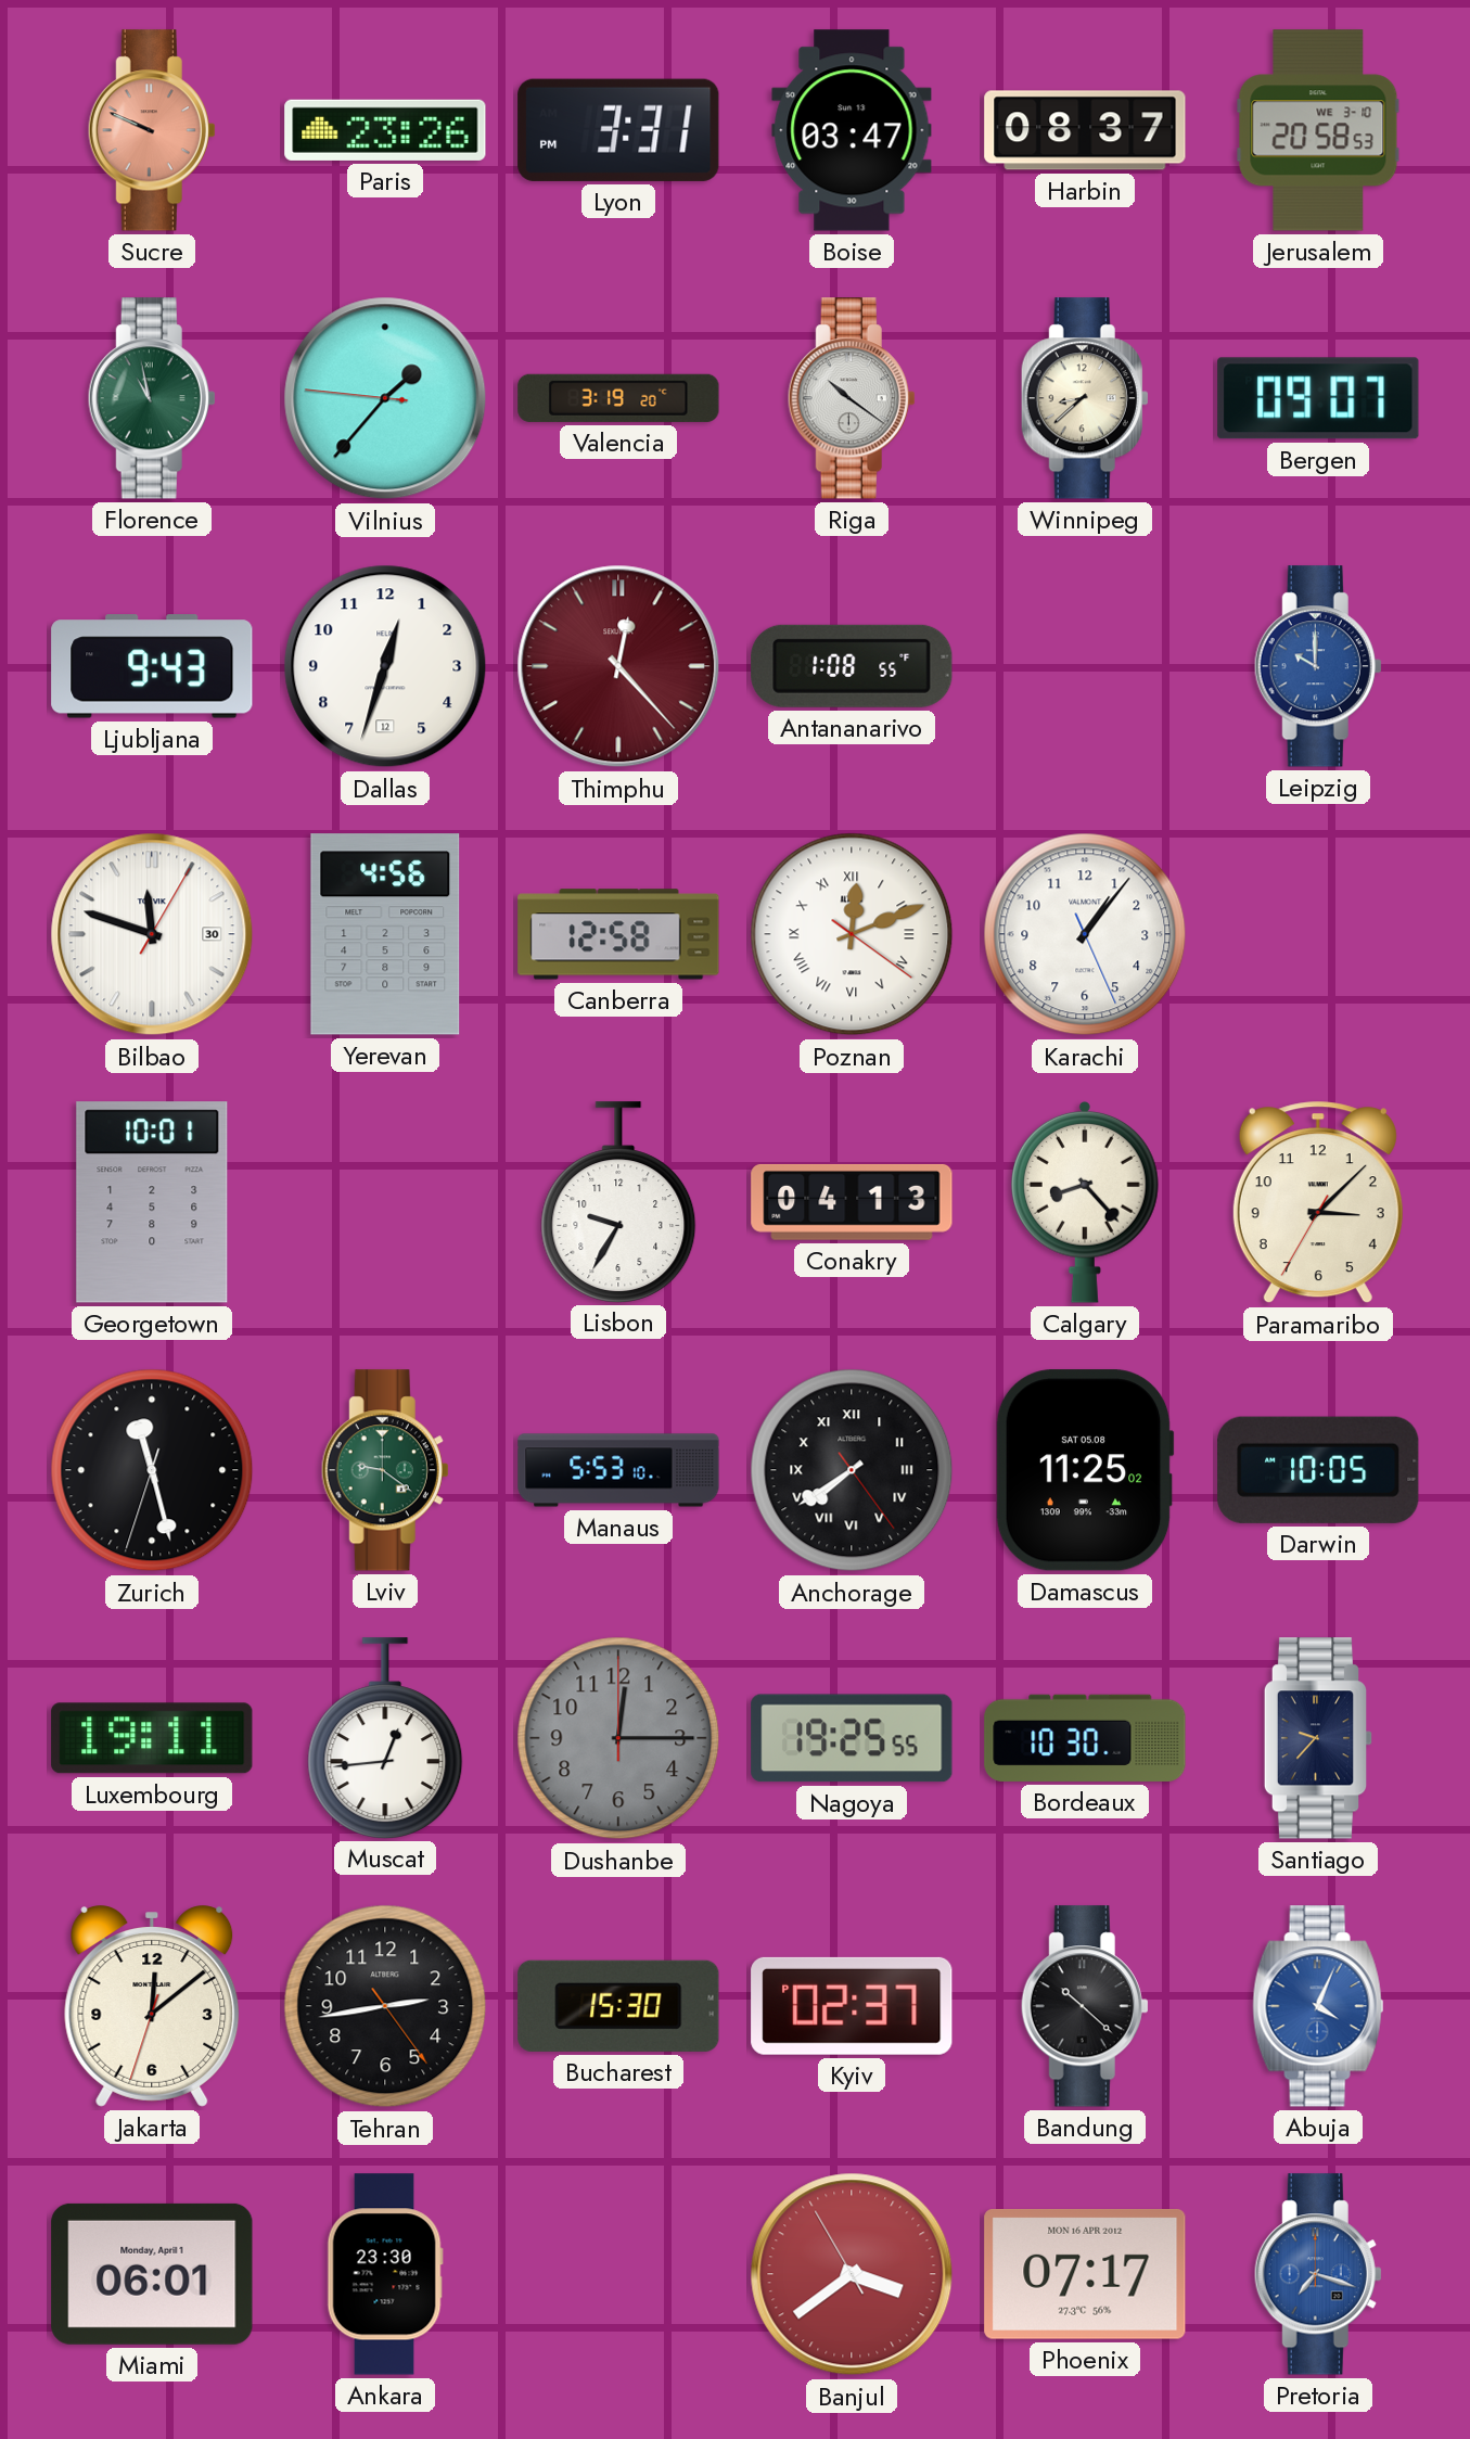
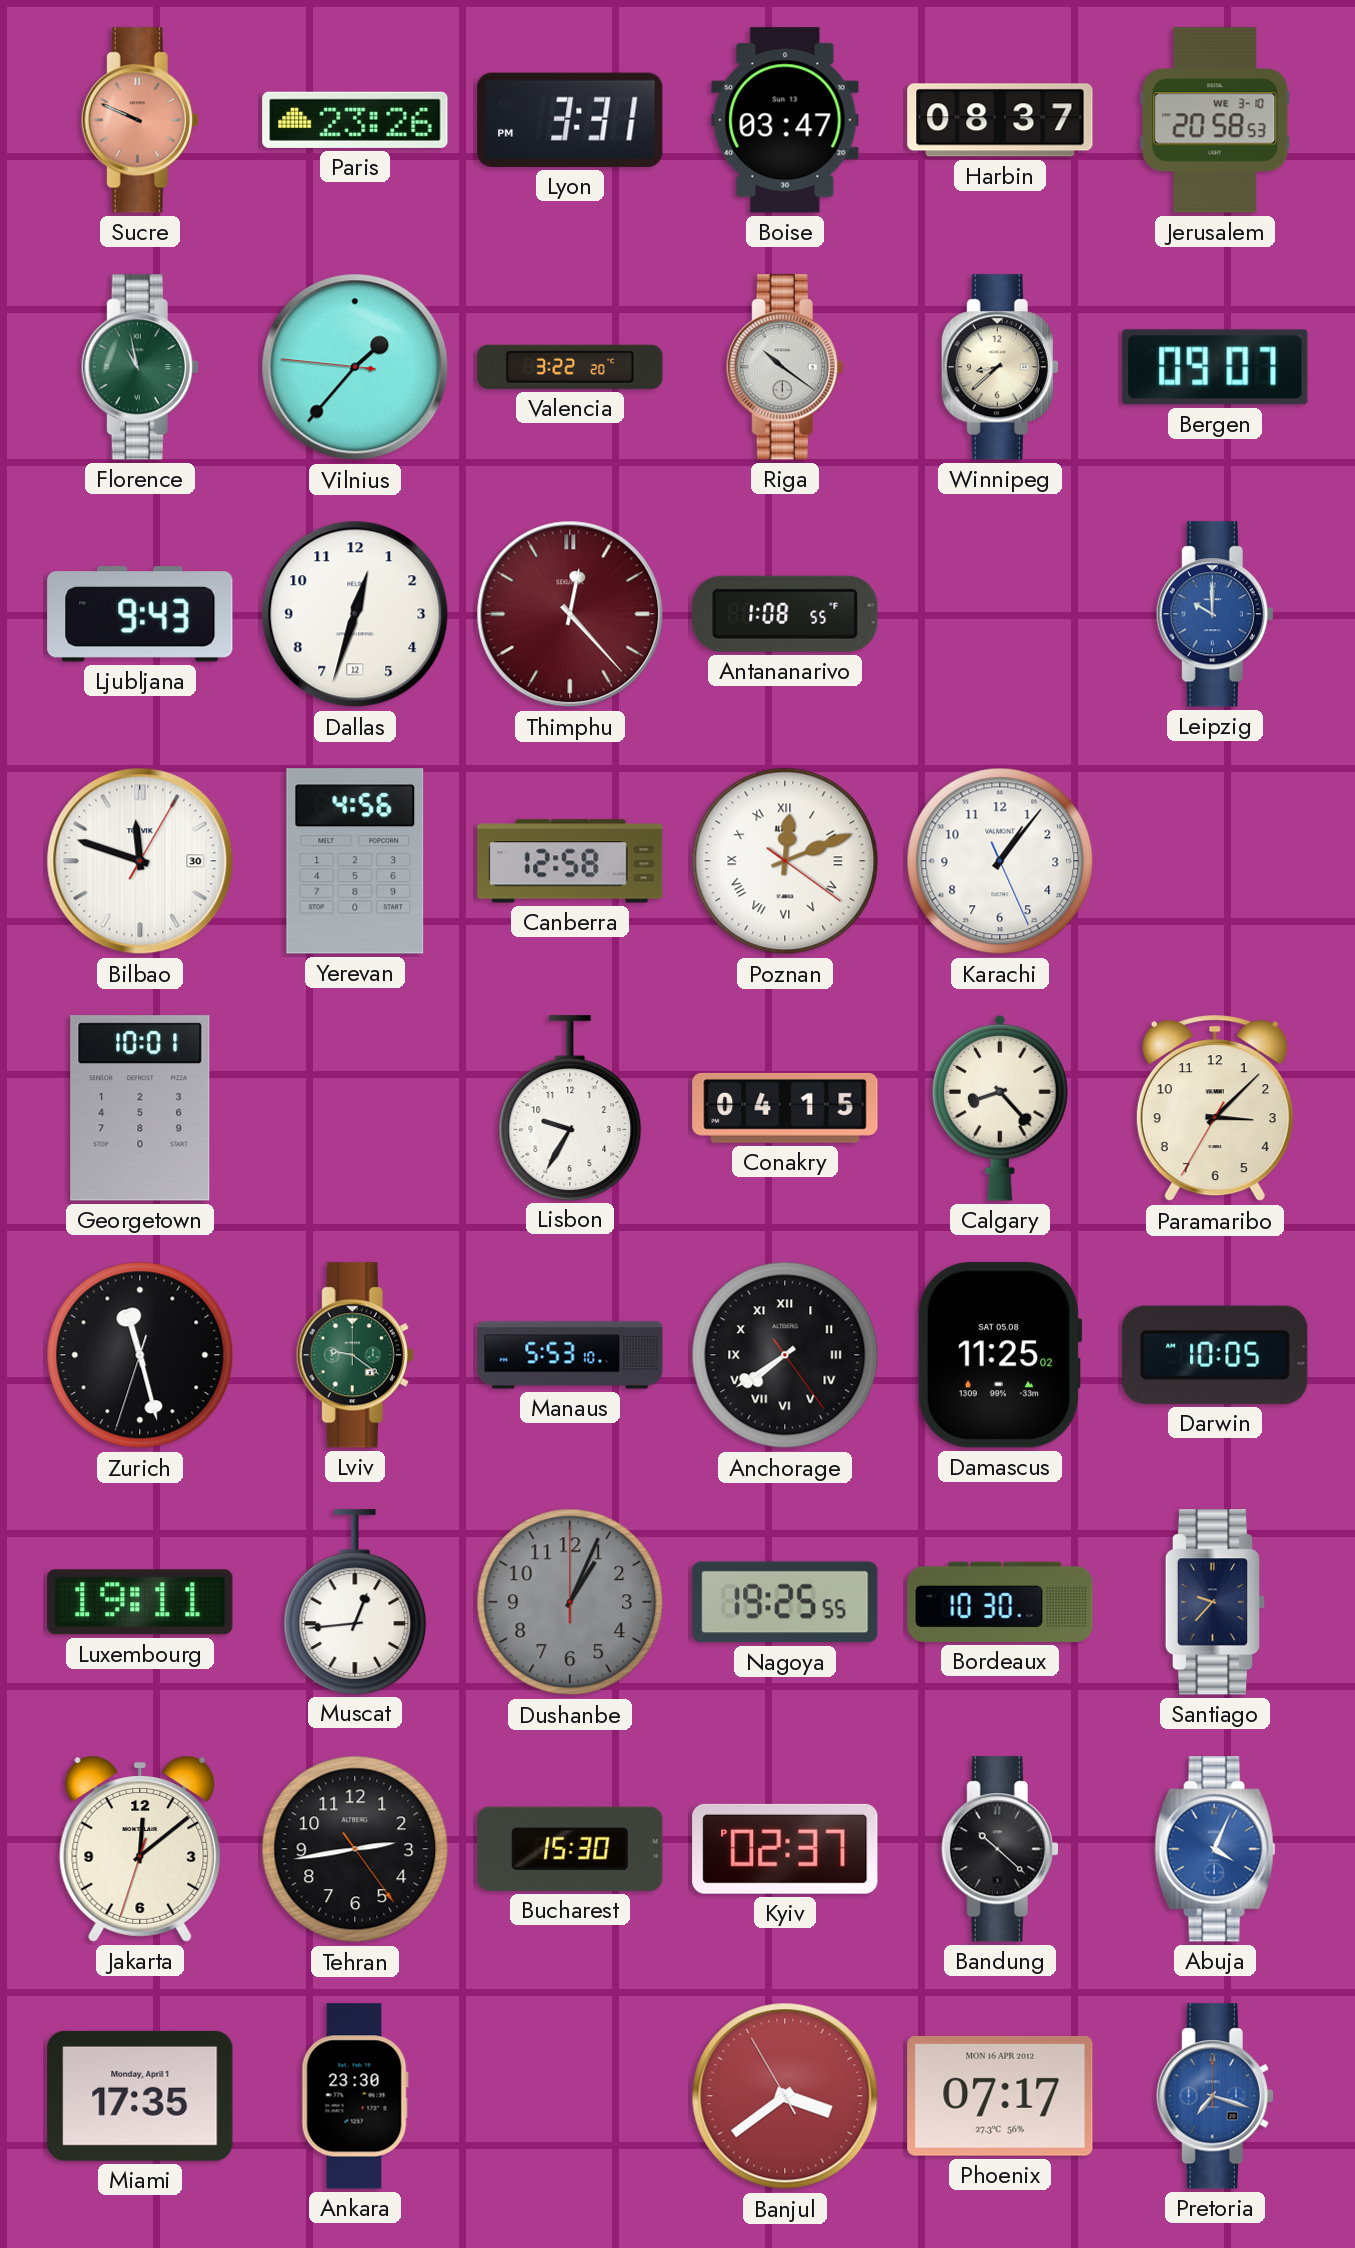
Valencia: 3:19 -> 3:22
Conakry: 04:13 -> 04:15
Dushanbe: 12:15 -> 1:04
Miami: 06:01 -> 17:35
